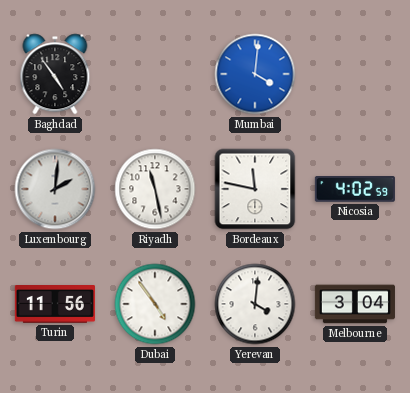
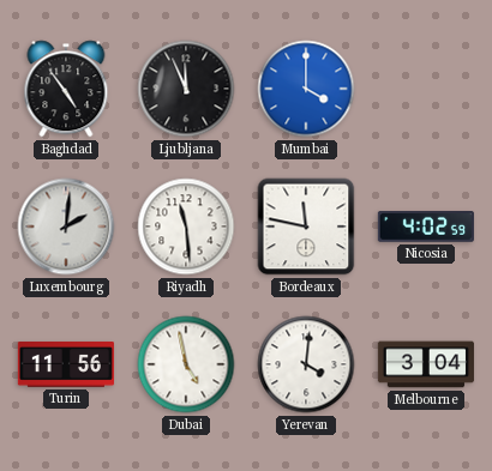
Ljubljana: none -> 11:56
Mumbai: 4:01 -> 4:00
Riyadh: 11:28 -> 11:29
Dubai: 4:54 -> 4:58
